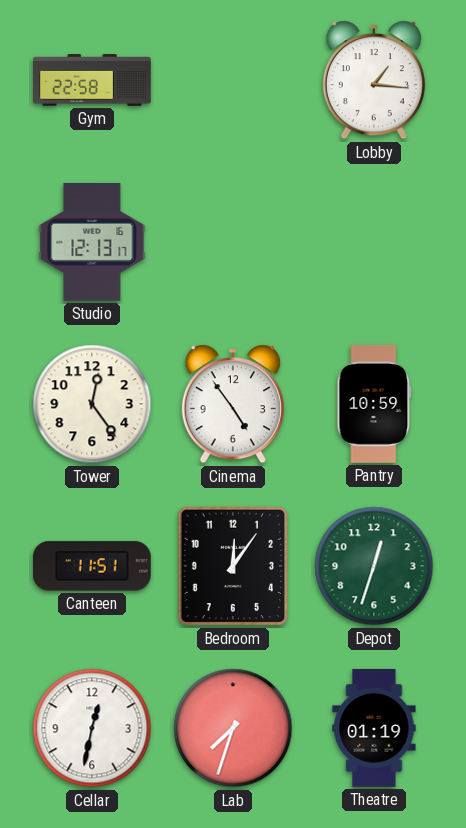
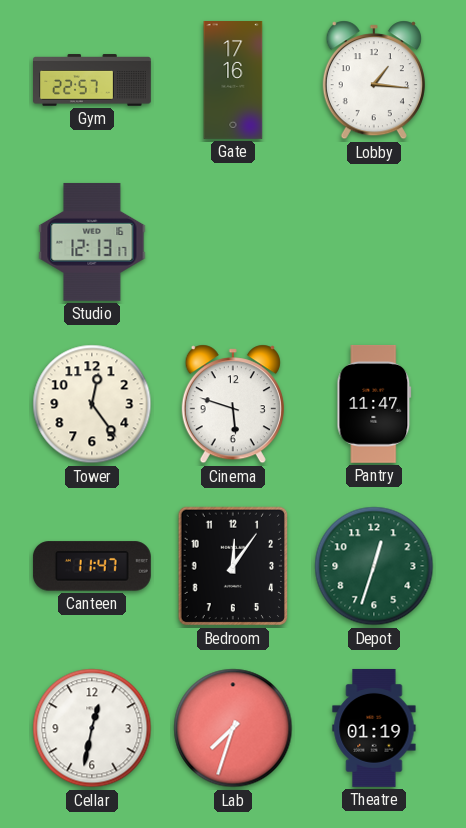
Gym: 22:58 -> 22:57
Gate: none -> 17:16
Cinema: 4:54 -> 5:48
Pantry: 10:59 -> 11:47
Canteen: 11:51 -> 11:47
